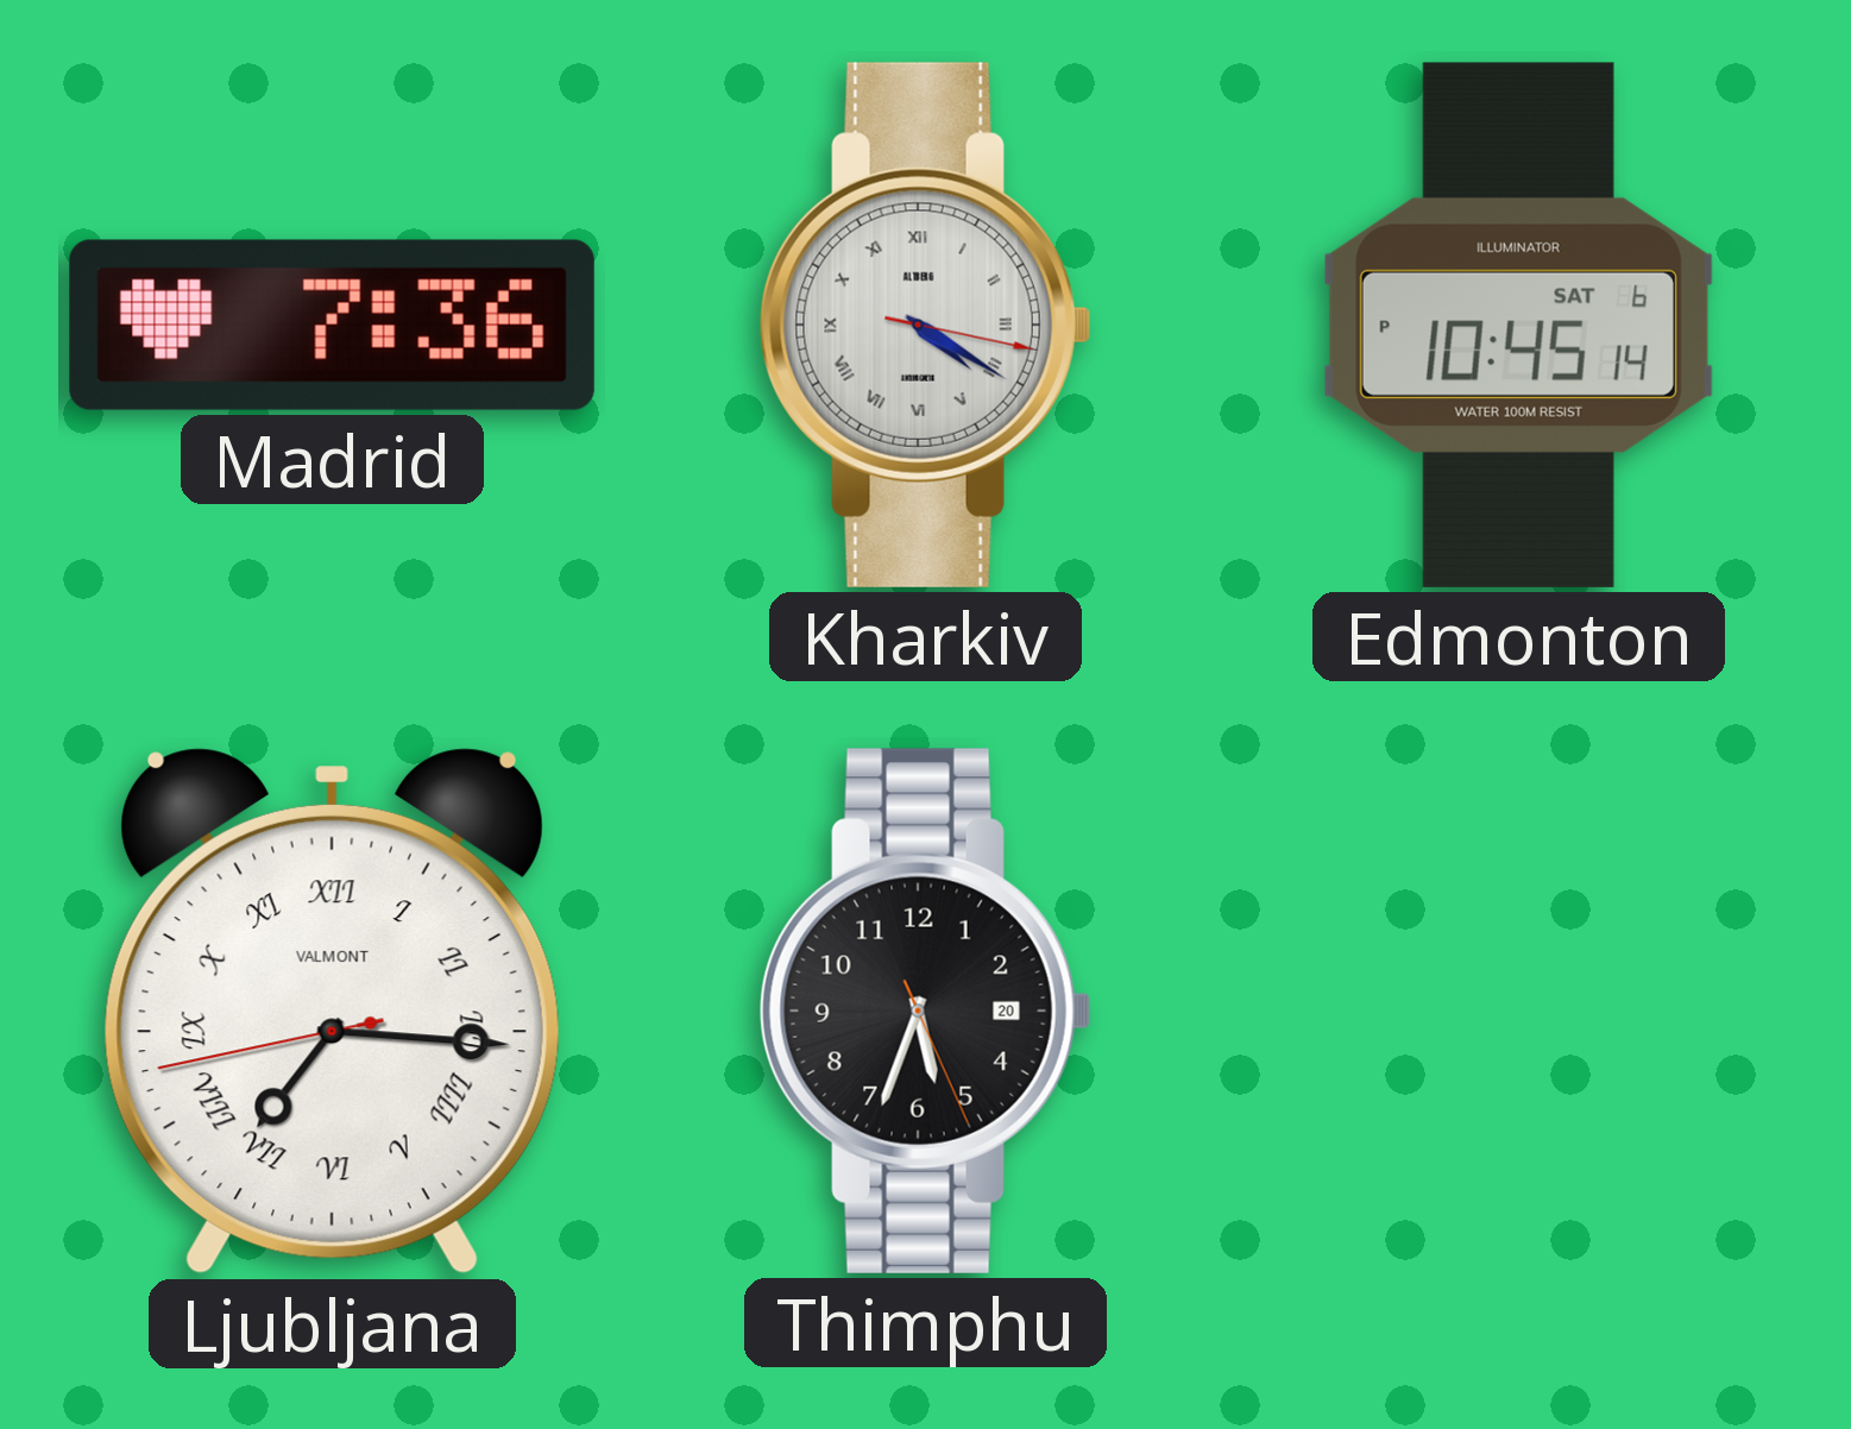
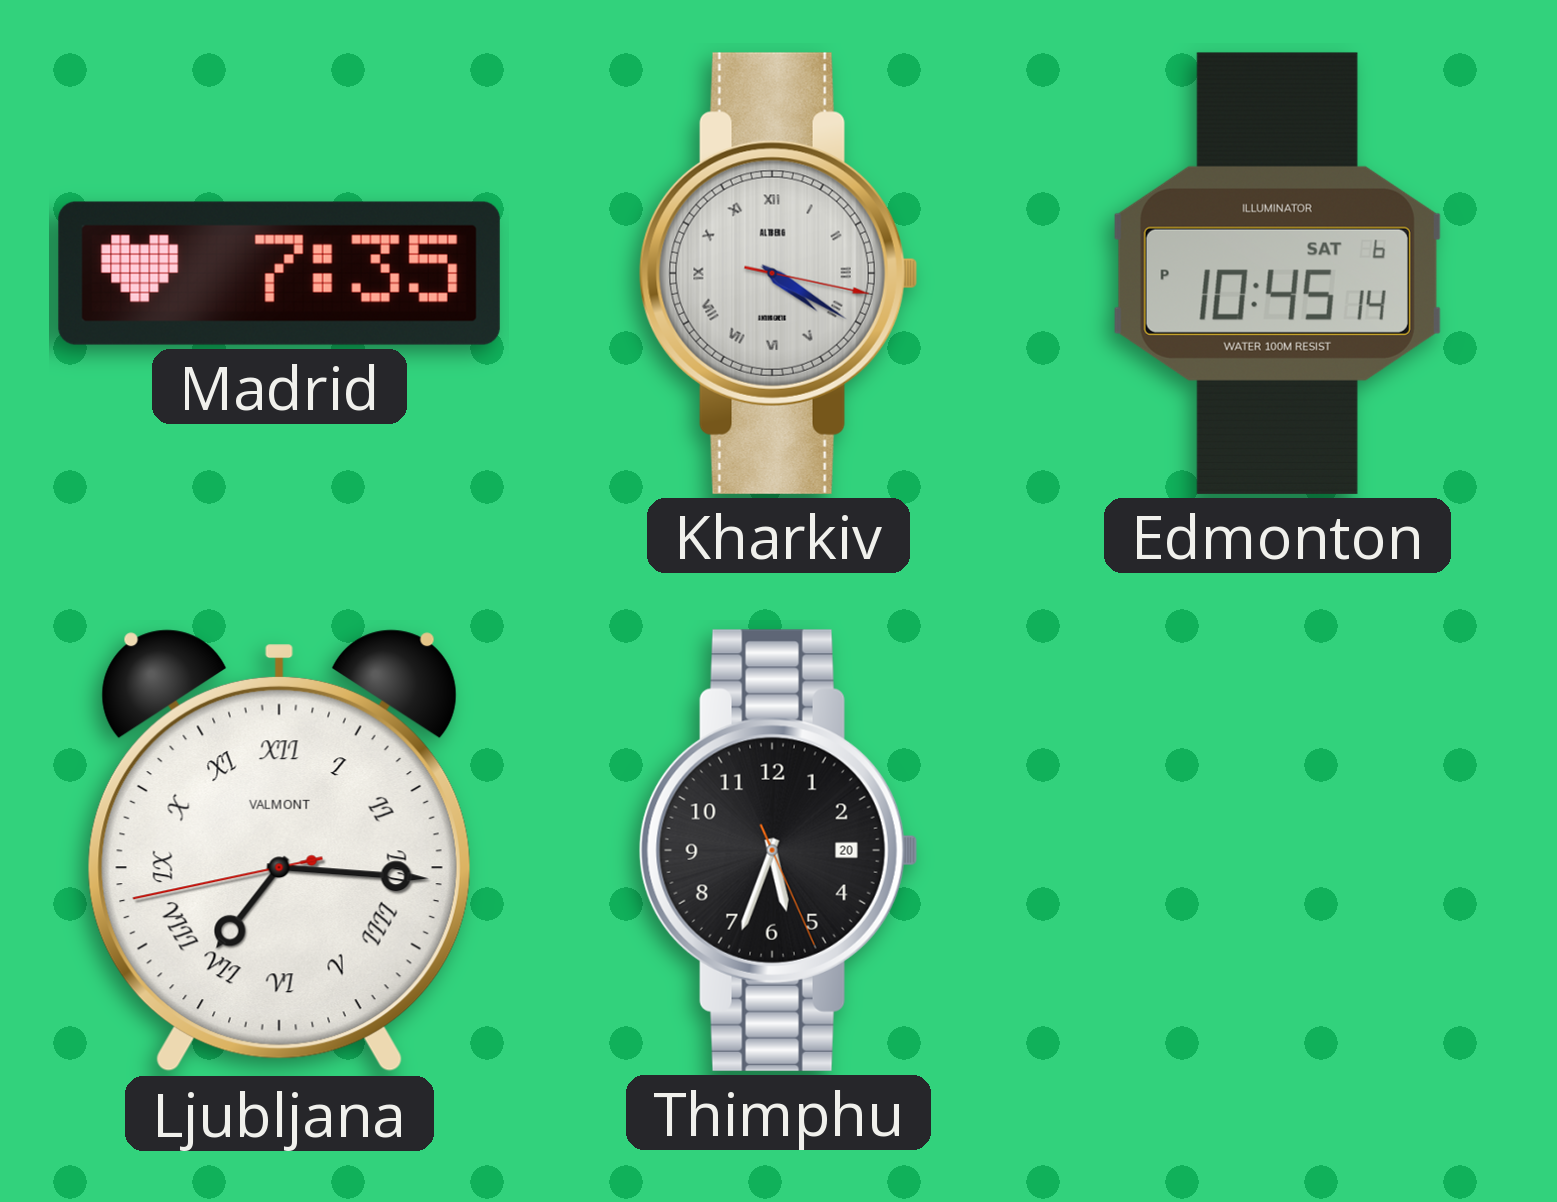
Madrid: 7:36 -> 7:35
